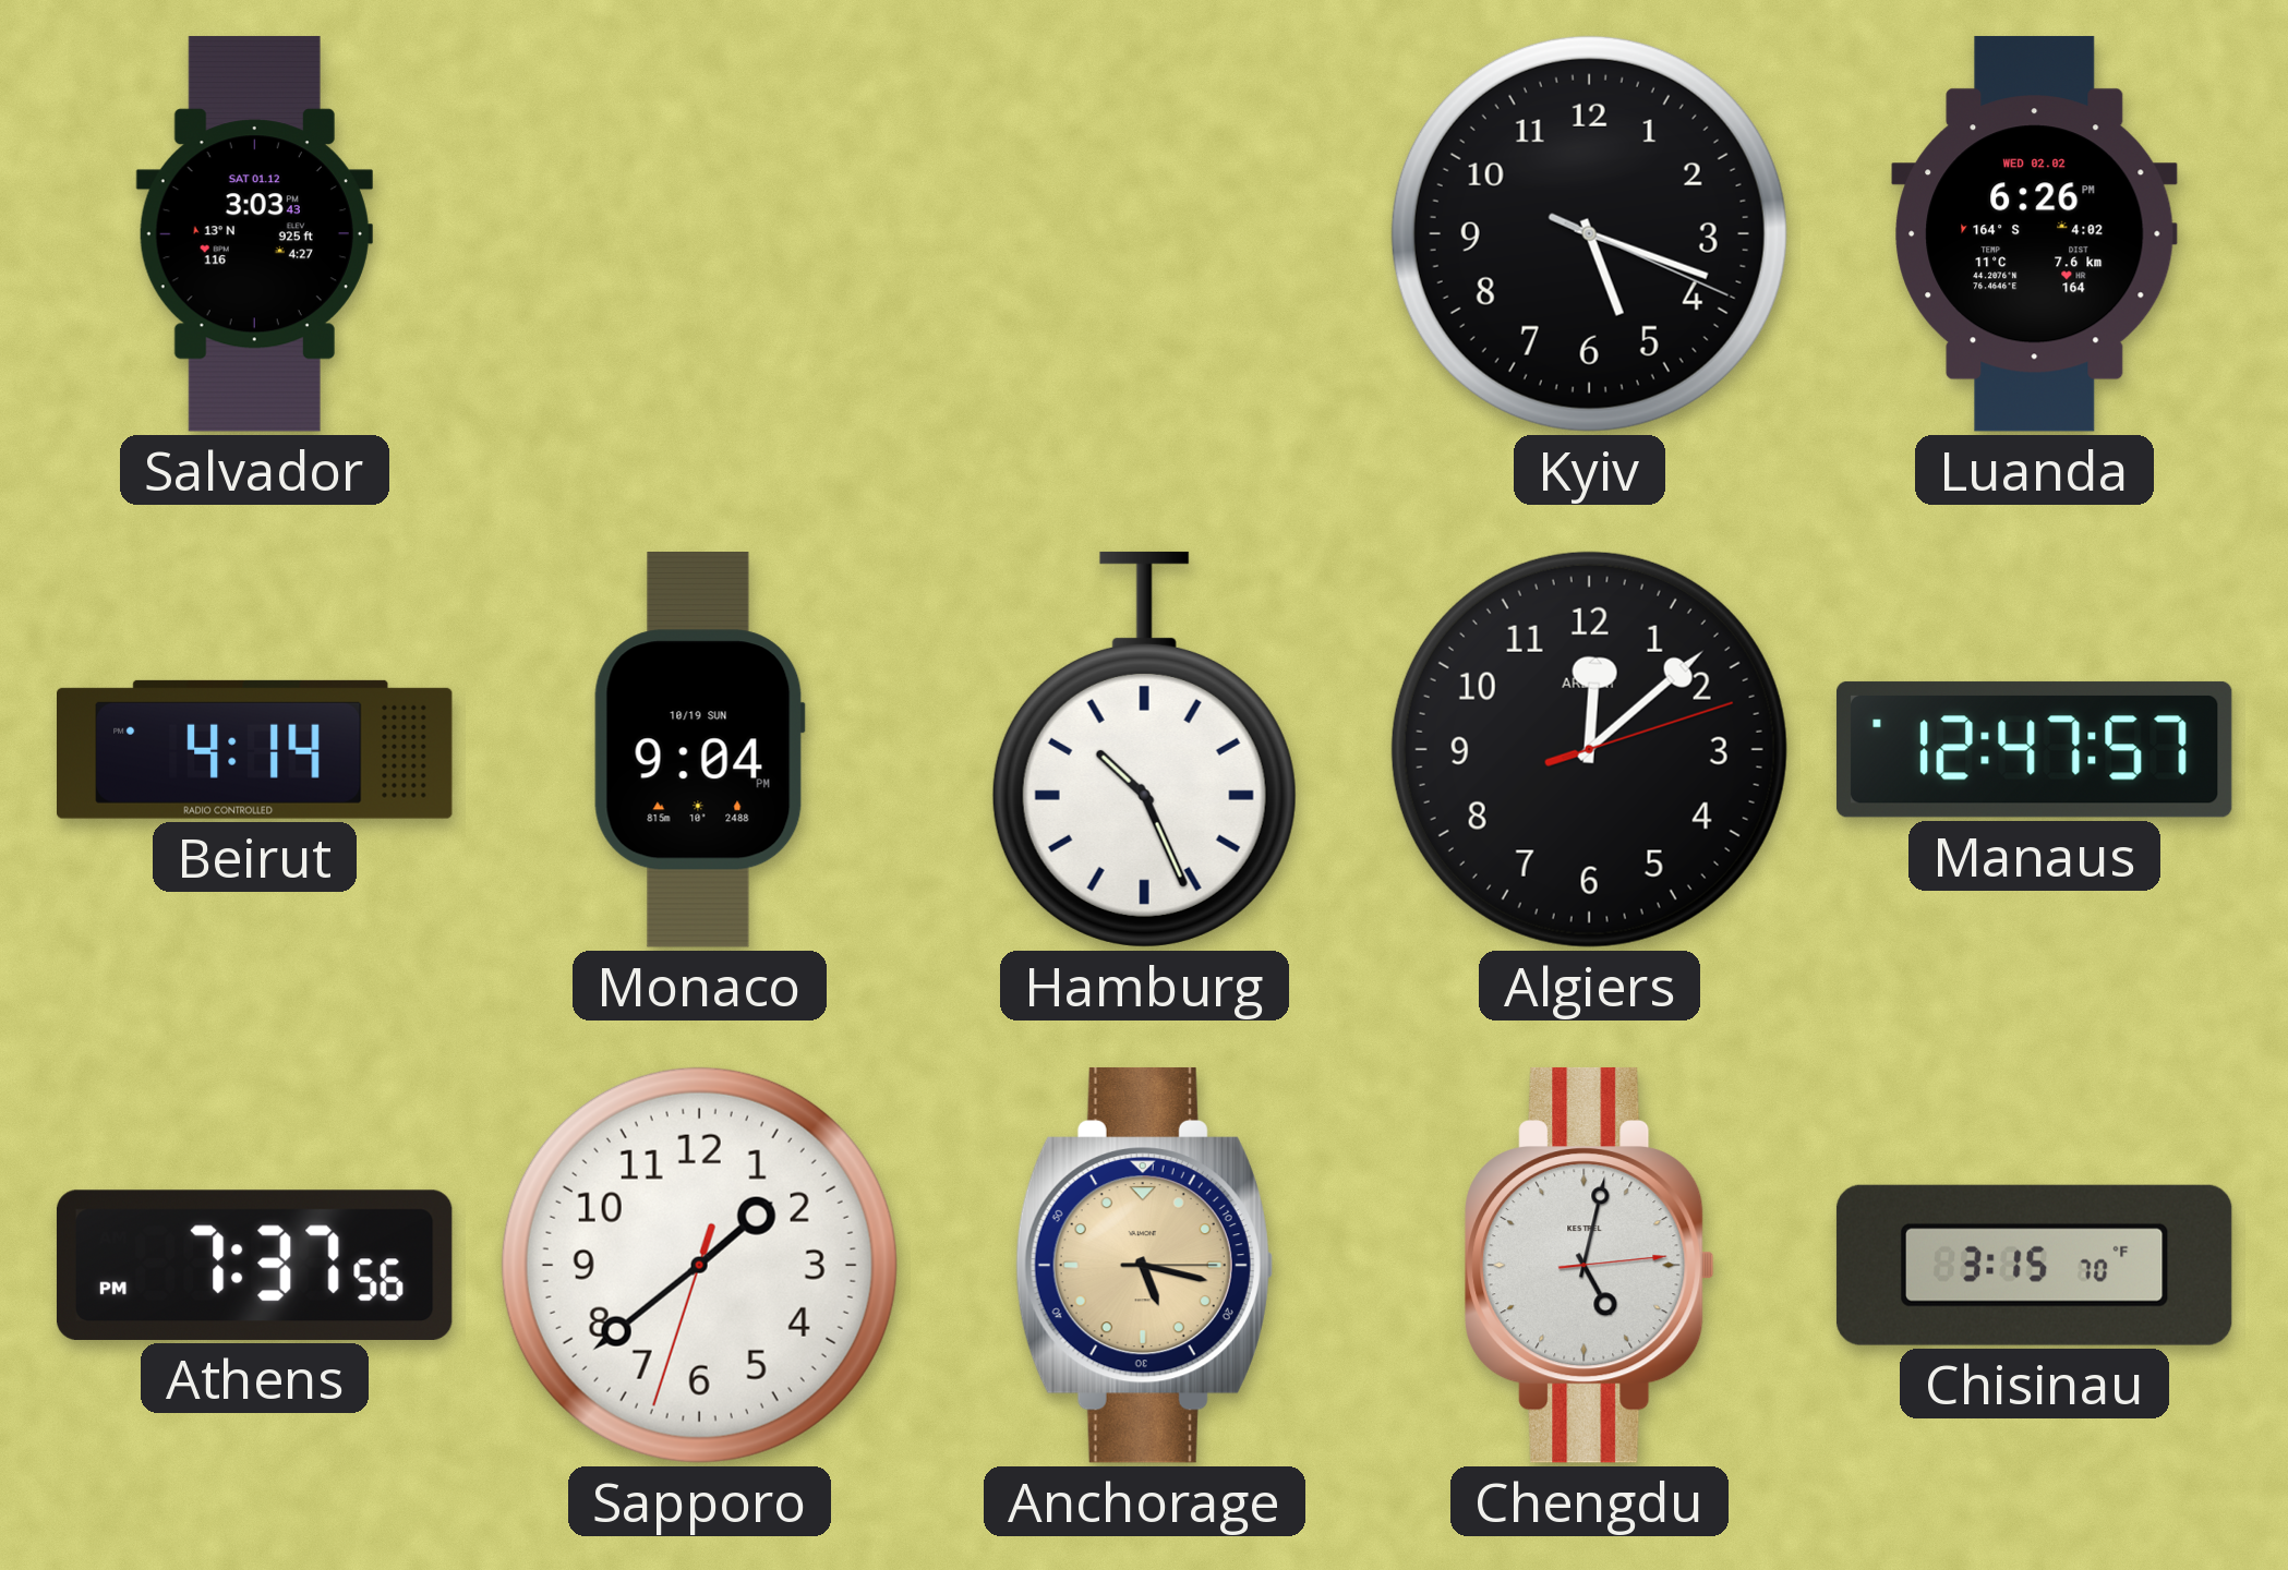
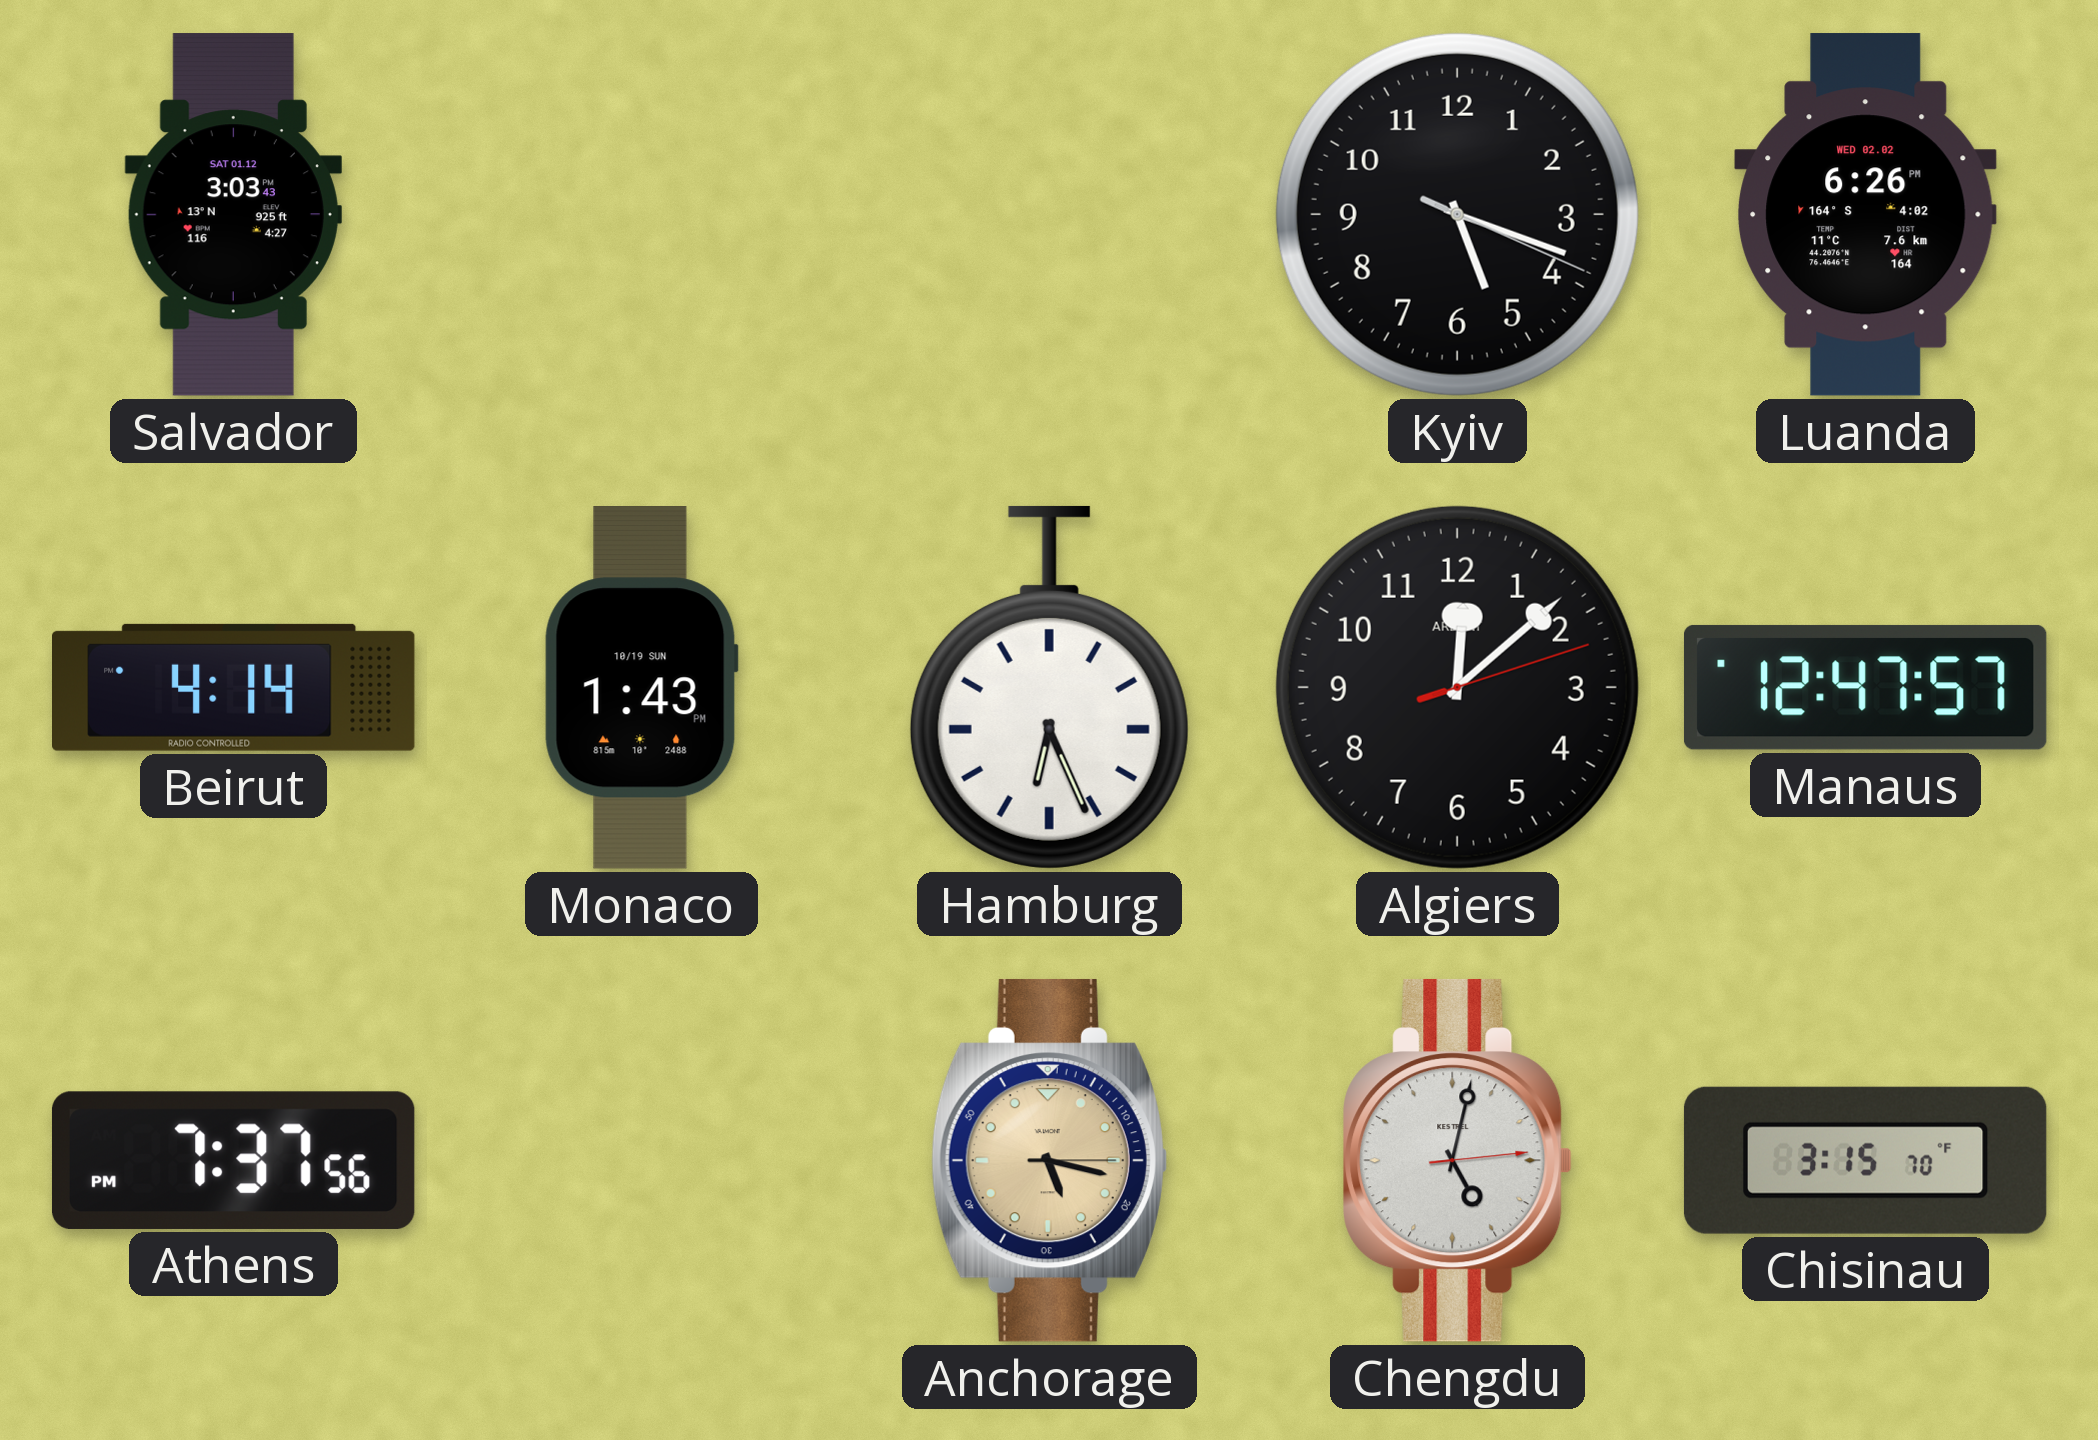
Monaco: 9:04 -> 1:43
Hamburg: 10:26 -> 6:26
Sapporo: 1:38 -> none
